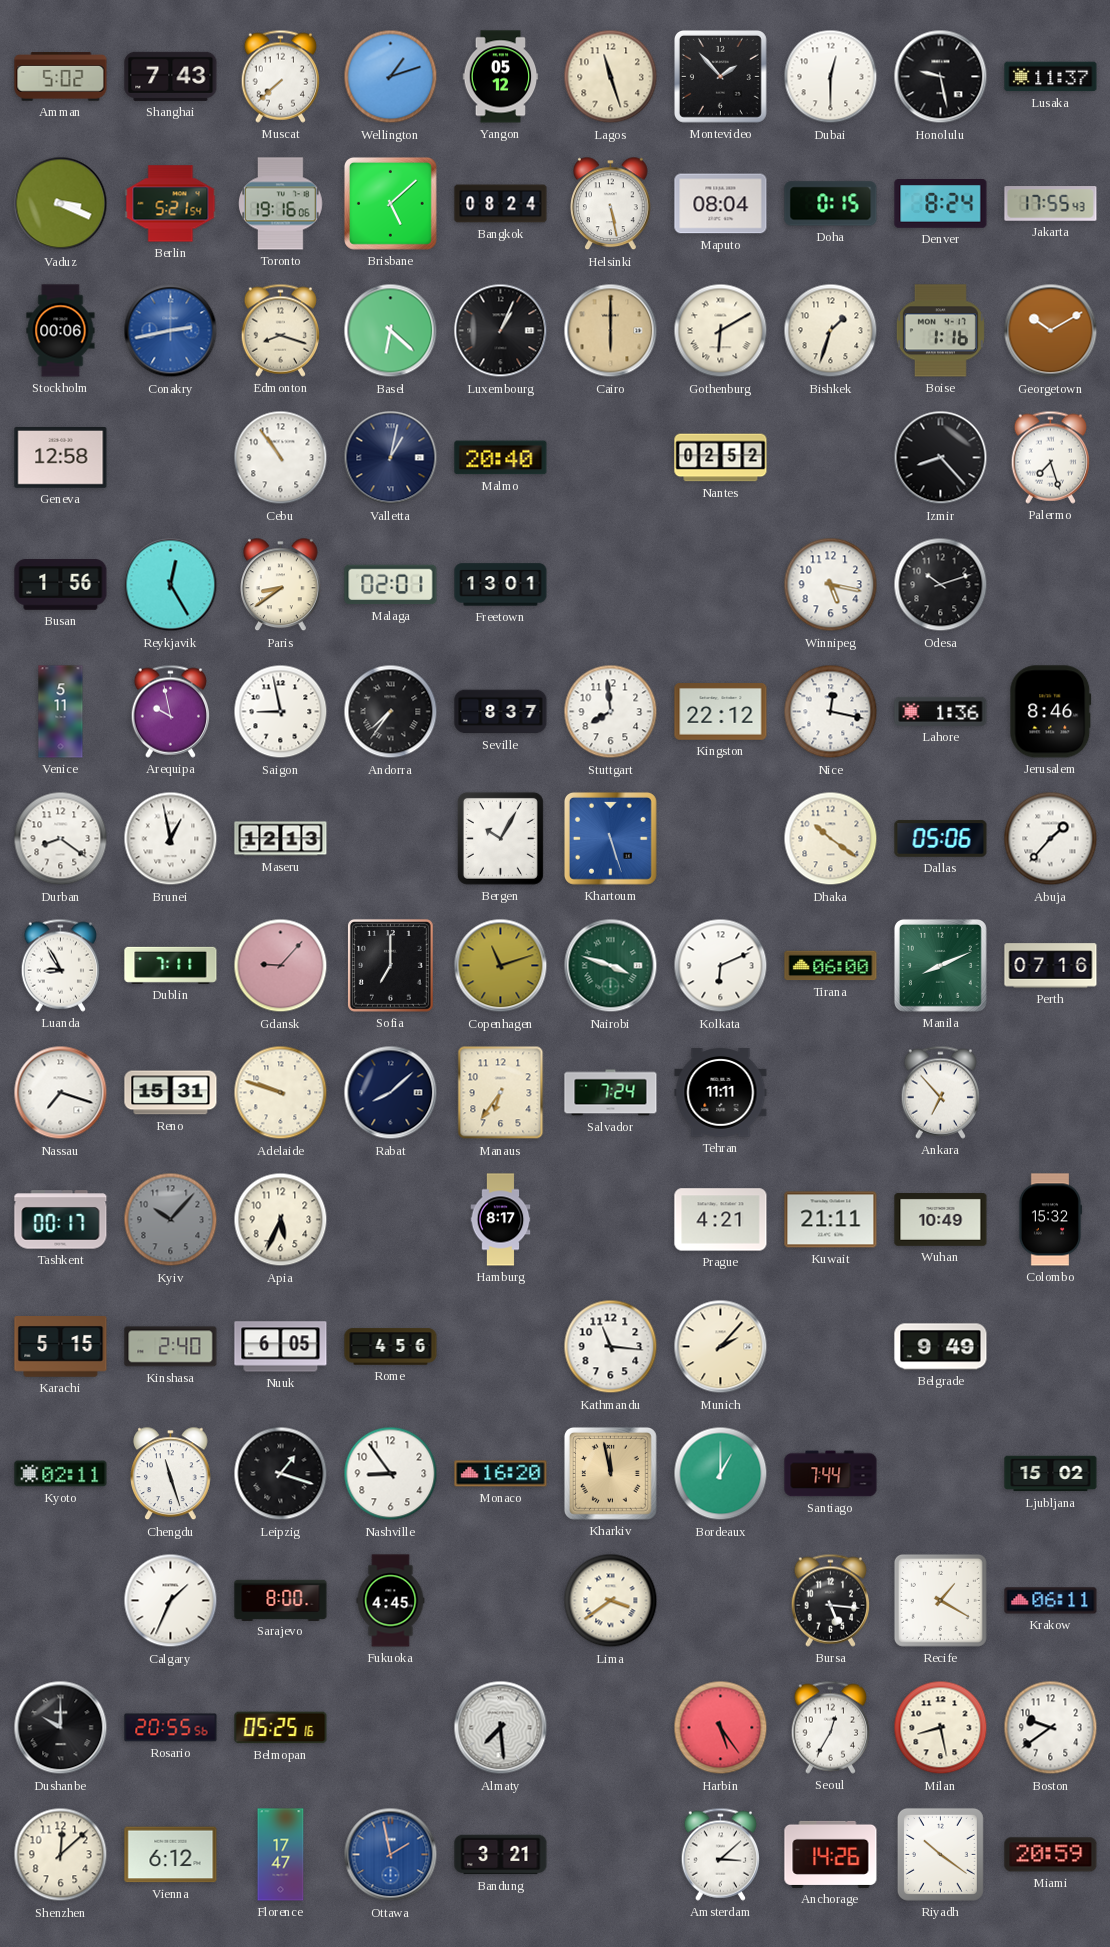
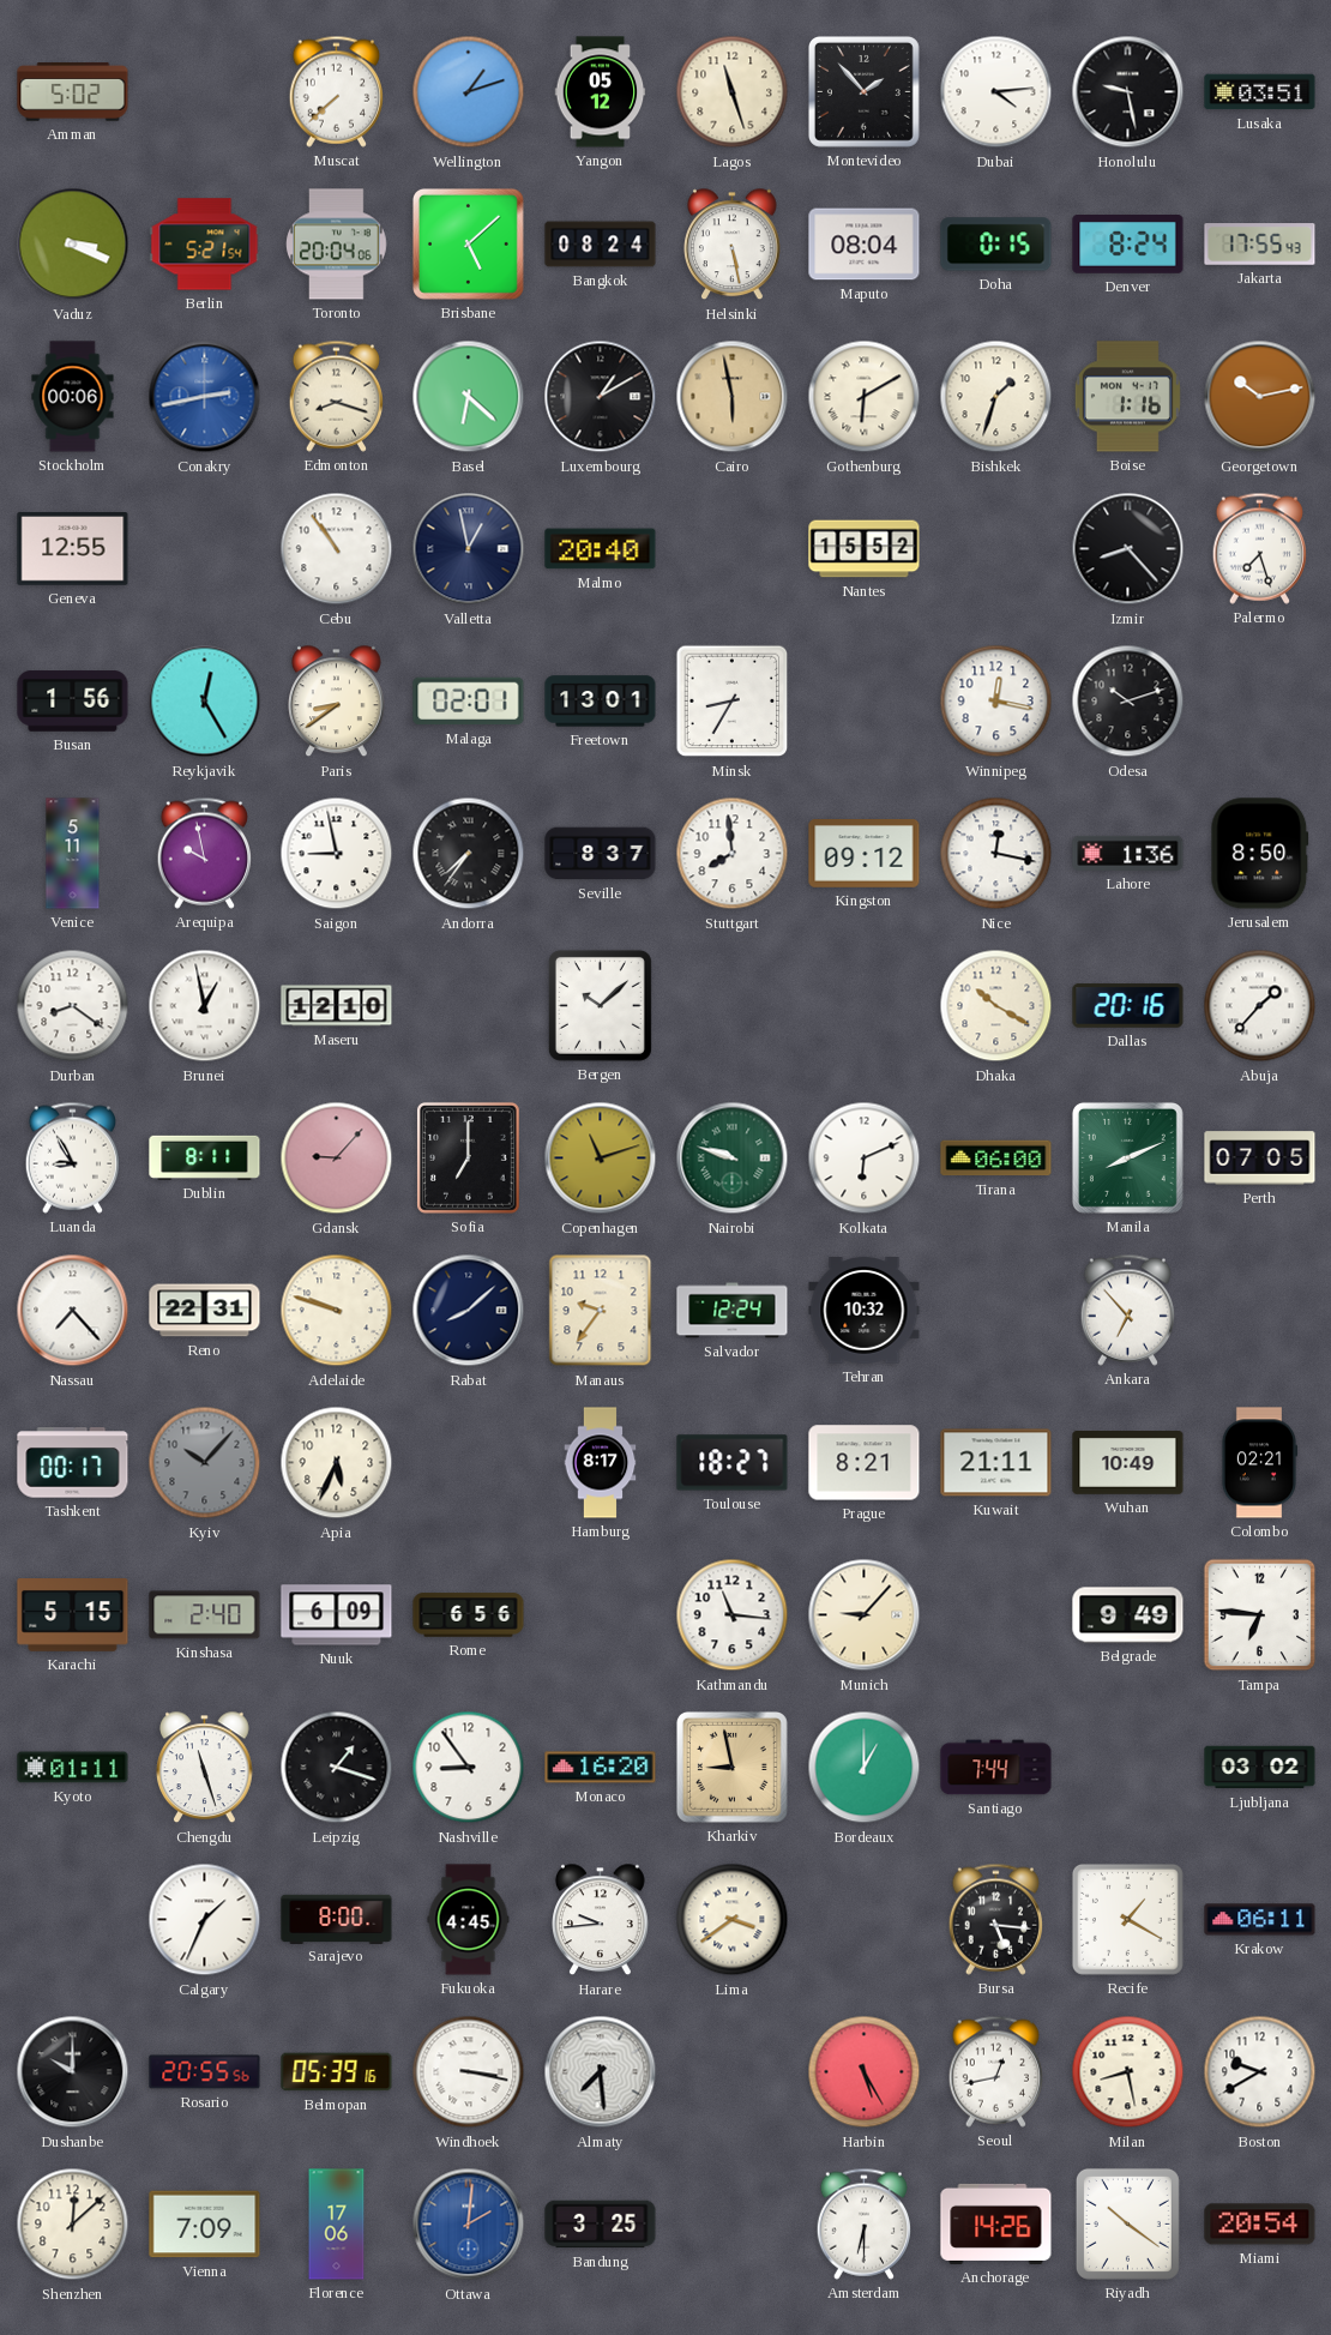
Shanghai: 7:43 -> none
Dubai: 12:30 -> 4:14
Lusaka: 11:37 -> 03:51
Toronto: 19:16 -> 20:04
Luxembourg: 1:04 -> 1:10
Cairo: 6:00 -> 5:58
Georgetown: 10:10 -> 10:13
Geneva: 12:58 -> 12:55
Valletta: 1:02 -> 12:58
Nantes: 02:52 -> 15:52
Minsk: none -> 8:35
Winnipeg: 5:17 -> 12:17
Kingston: 22:12 -> 09:12
Jerusalem: 8:46 -> 8:50
Maseru: 12:13 -> 12:10
Bergen: 10:05 -> 10:08
Khartoum: 5:27 -> none
Dhaka: 10:21 -> 10:20
Dallas: 05:06 -> 20:16
Dublin: 7:11 -> 8:11
Nairobi: 3:48 -> 9:48
Perth: 07:16 -> 07:05
Nassau: 7:18 -> 7:23
Reno: 15:31 -> 22:31
Manaus: 6:36 -> 9:36
Salvador: 7:24 -> 12:24
Tehran: 11:11 -> 10:32
Toulouse: none -> 18:27
Prague: 4:21 -> 8:21
Colombo: 15:32 -> 02:21
Nuuk: 6:05 -> 6:09
Rome: 4:56 -> 6:56
Munich: 2:07 -> 9:07
Tampa: none -> 6:46
Kyoto: 02:11 -> 01:11
Kharkiv: 11:58 -> 8:58
Ljubljana: 15:02 -> 03:02
Harare: none -> 9:44
Belmopan: 05:25 -> 05:39
Windhoek: none -> 3:17
Harbin: 5:24 -> 5:25
Seoul: 12:35 -> 12:43
Boston: 9:39 -> 9:40
Vienna: 6:12 -> 7:09
Florence: 17:47 -> 17:06
Ottawa: 1:58 -> 2:01
Bandung: 3:21 -> 3:25
Amsterdam: 3:08 -> 6:30
Miami: 20:59 -> 20:54
